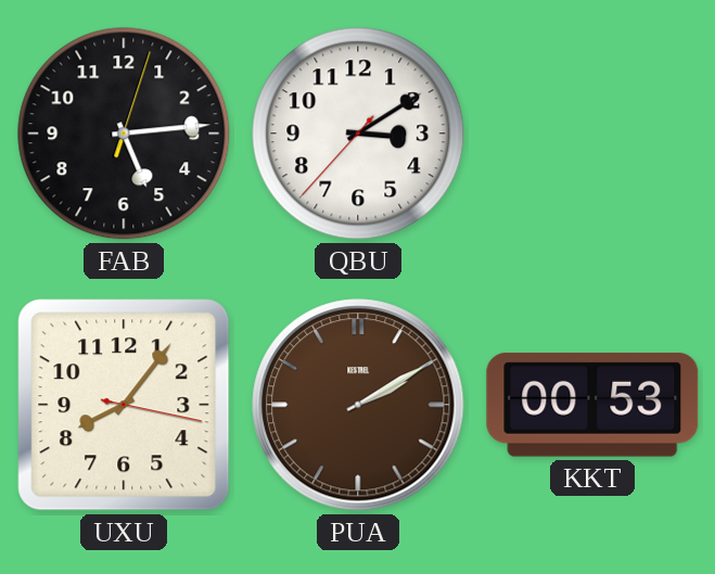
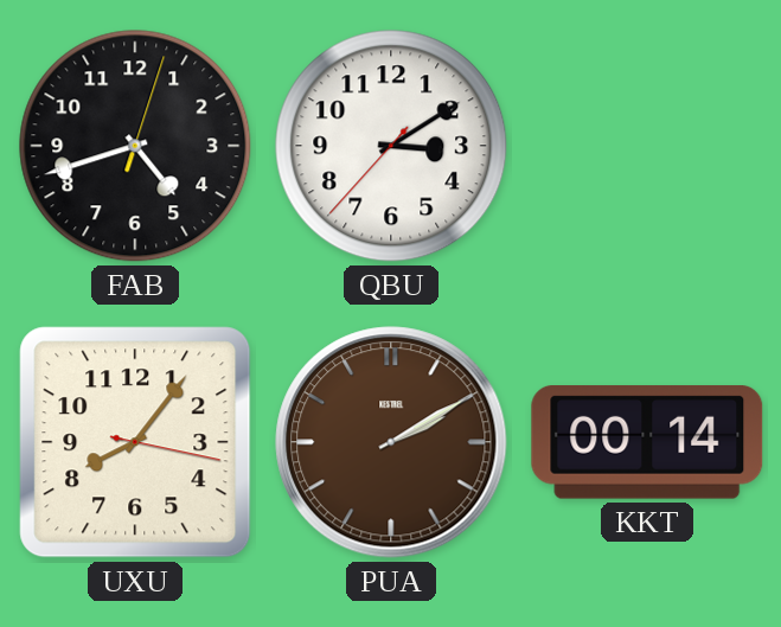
FAB: 5:14 -> 4:42
KKT: 00:53 -> 00:14
